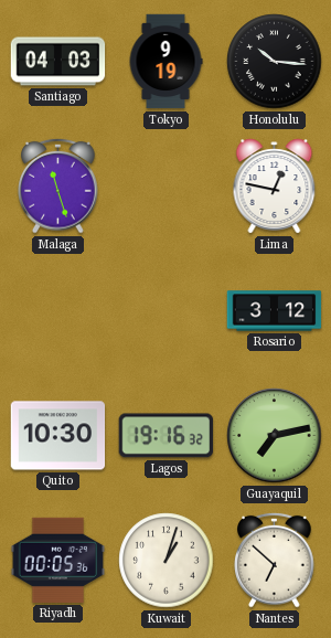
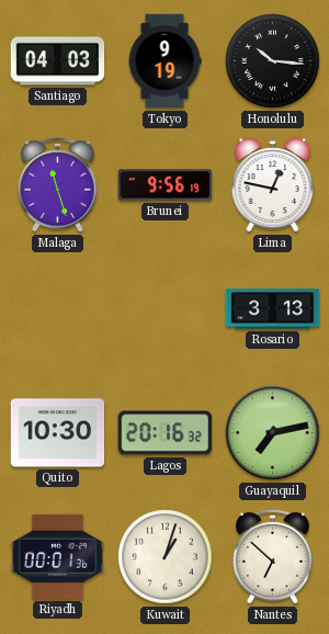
Brunei: none -> 9:56
Rosario: 3:12 -> 3:13
Lagos: 19:16 -> 20:16
Riyadh: 00:05 -> 00:01
